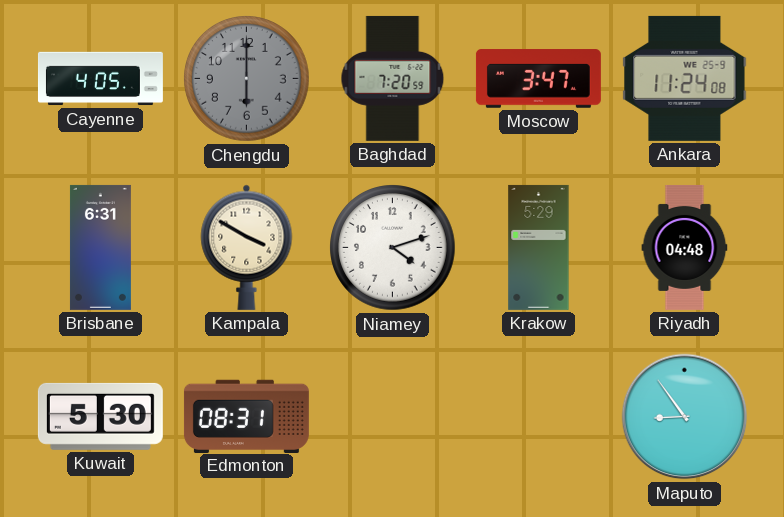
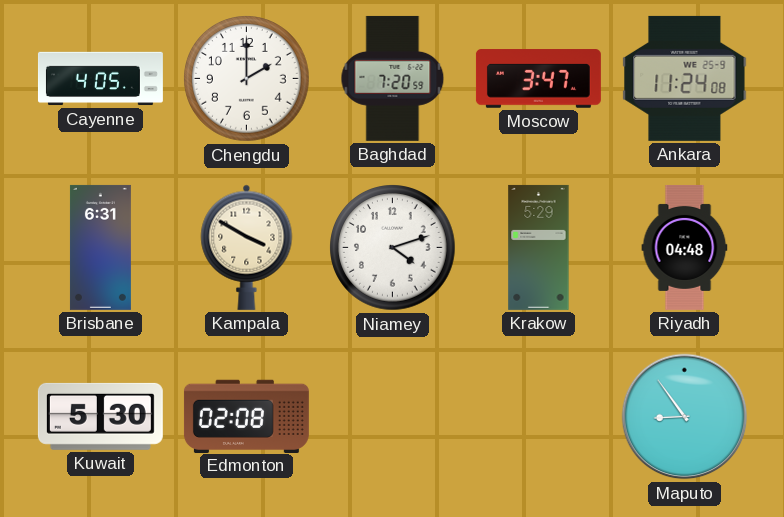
Chengdu: 6:00 -> 2:00
Chengdu dial: grey -> white
Edmonton: 08:31 -> 02:08
